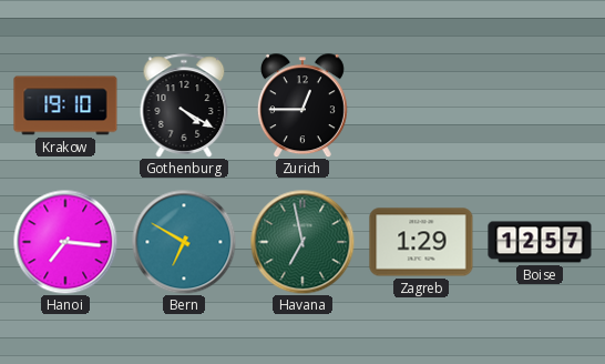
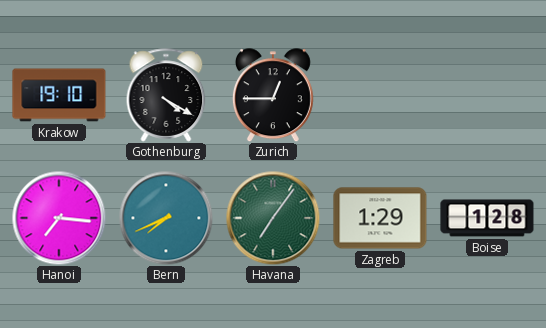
Bern: 6:50 -> 7:41
Havana: 6:58 -> 7:06
Boise: 12:57 -> 1:28
